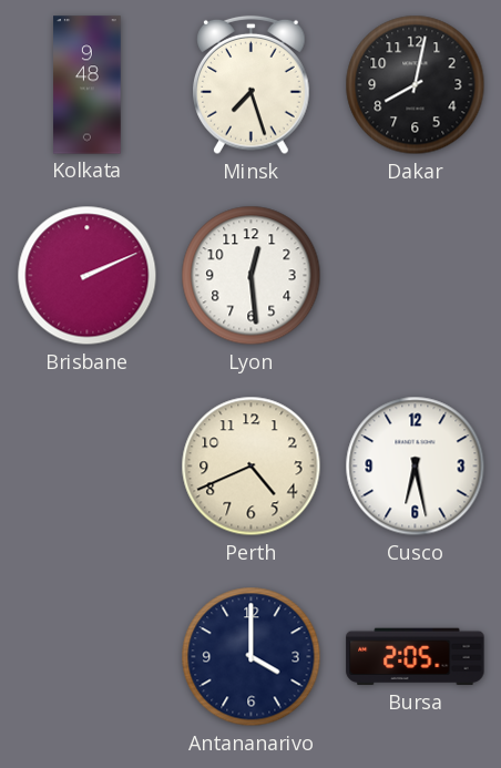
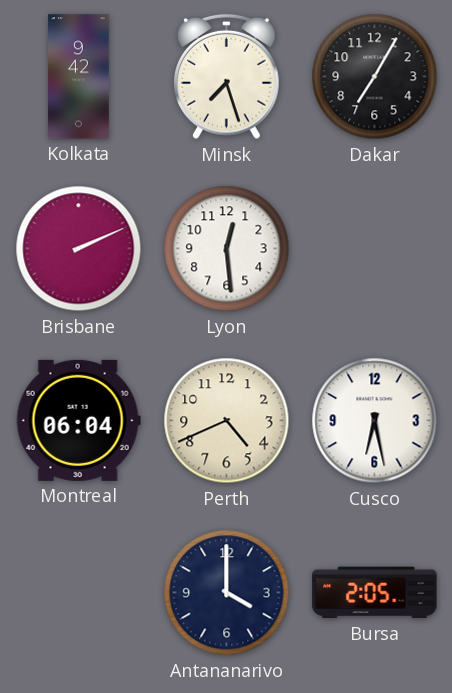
Kolkata: 9:48 -> 9:42
Dakar: 8:02 -> 7:05
Montreal: none -> 06:04
